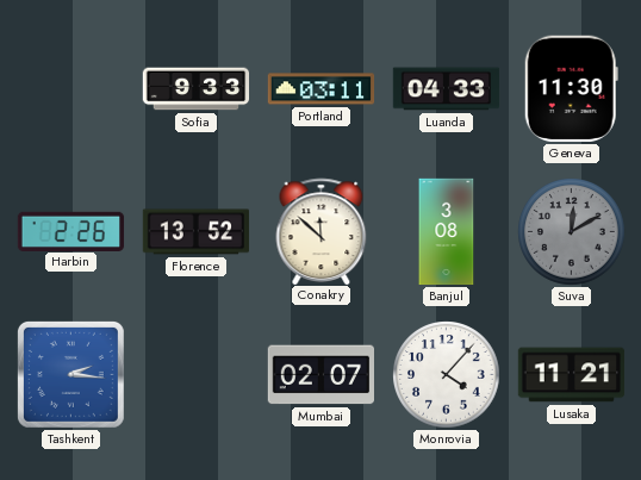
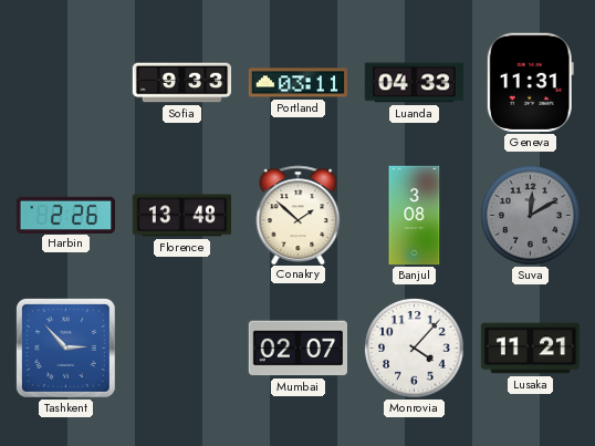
Geneva: 11:30 -> 11:31
Florence: 13:52 -> 13:48
Conakry: 11:52 -> 1:52
Tashkent: 2:16 -> 2:53
